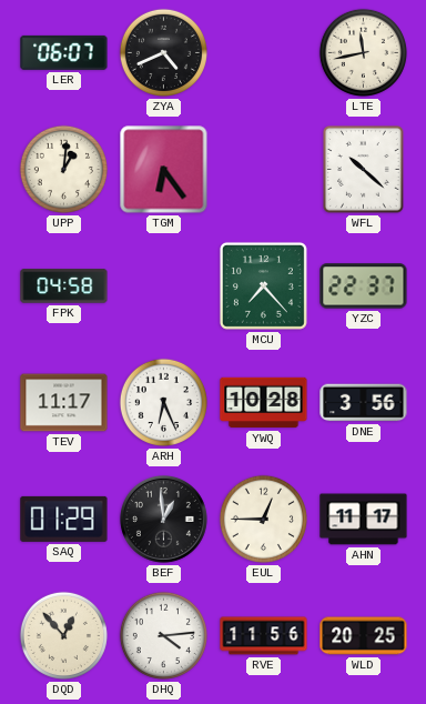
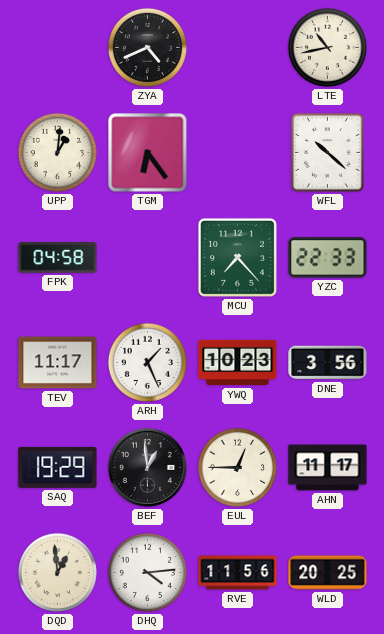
LER: 06:07 -> none
LTE: 11:43 -> 10:43
YZC: 22:37 -> 22:33
ARH: 6:26 -> 1:26
YWQ: 10:28 -> 10:23
SAQ: 01:29 -> 19:29
DQD: 12:53 -> 12:59
